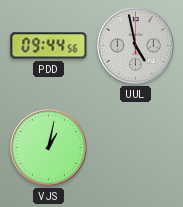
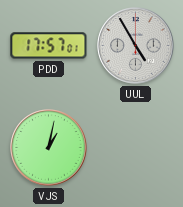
PDD: 09:44 -> 17:57
UUL: 4:58 -> 4:55
